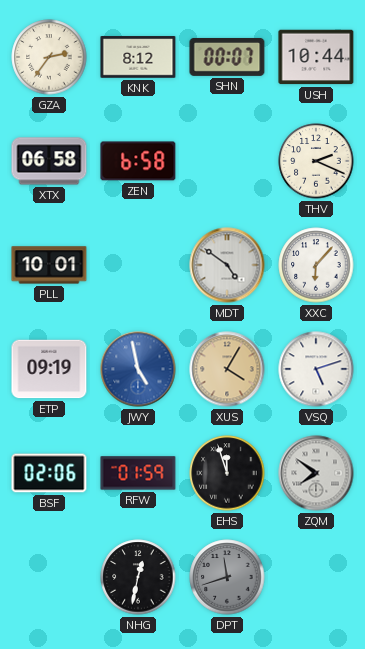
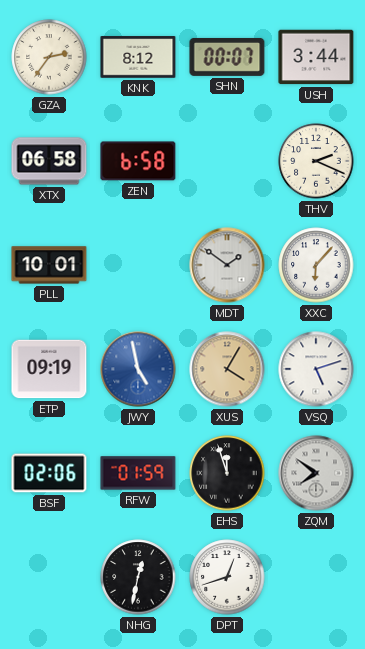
USH: 10:44 -> 3:44
MDT: 4:51 -> 1:51
DPT: 11:42 -> 12:42
DPT dial: grey -> white
